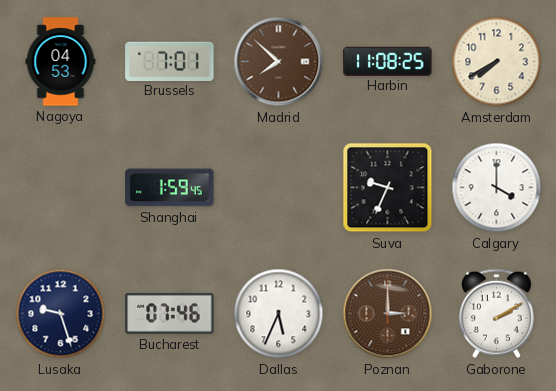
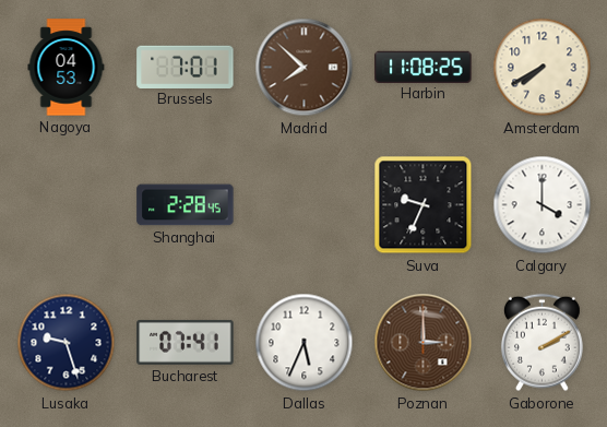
Shanghai: 1:59 -> 2:28
Bucharest: 07:46 -> 07:41
